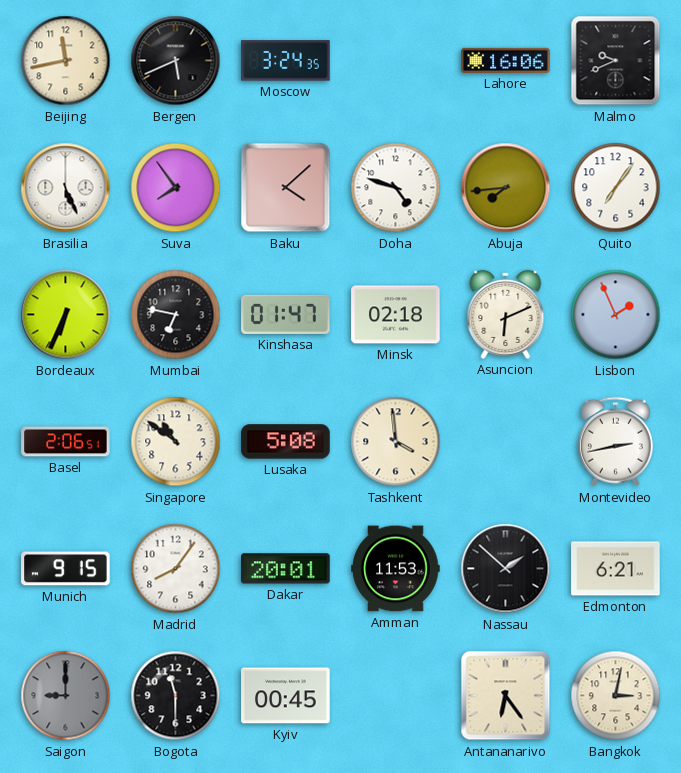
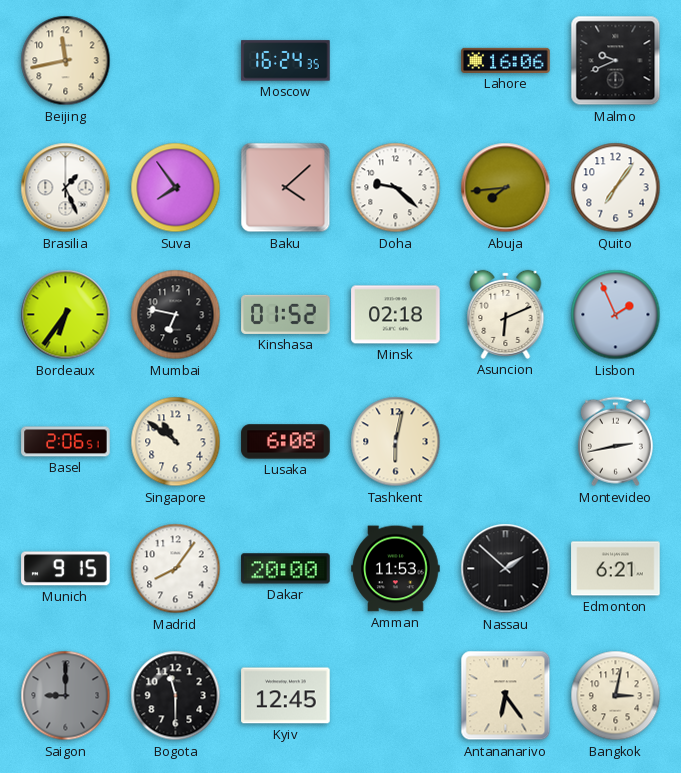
Bergen: 5:41 -> none
Moscow: 3:24 -> 16:24
Brasilia: 5:26 -> 1:26
Doha: 4:48 -> 9:22
Bordeaux: 6:34 -> 6:36
Kinshasa: 01:47 -> 01:52
Lusaka: 5:08 -> 6:08
Tashkent: 3:59 -> 6:02
Dakar: 20:01 -> 20:00
Kyiv: 00:45 -> 12:45
